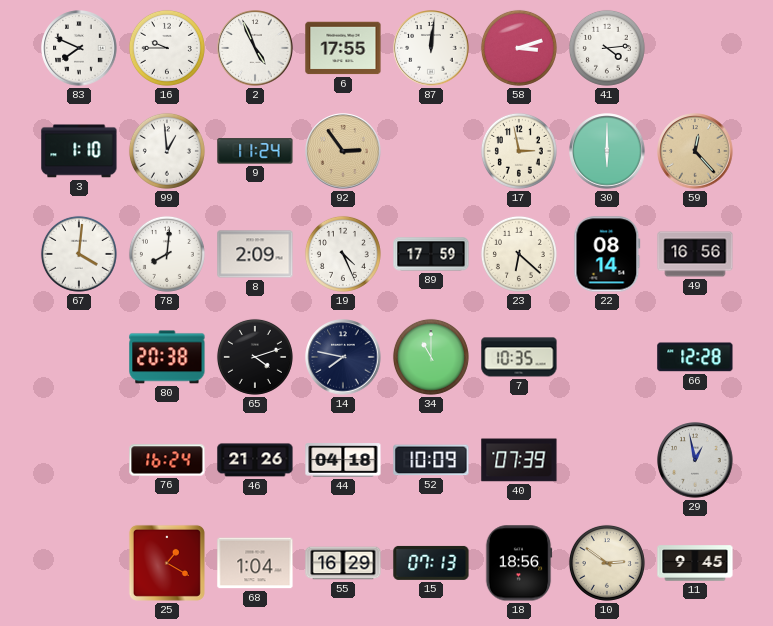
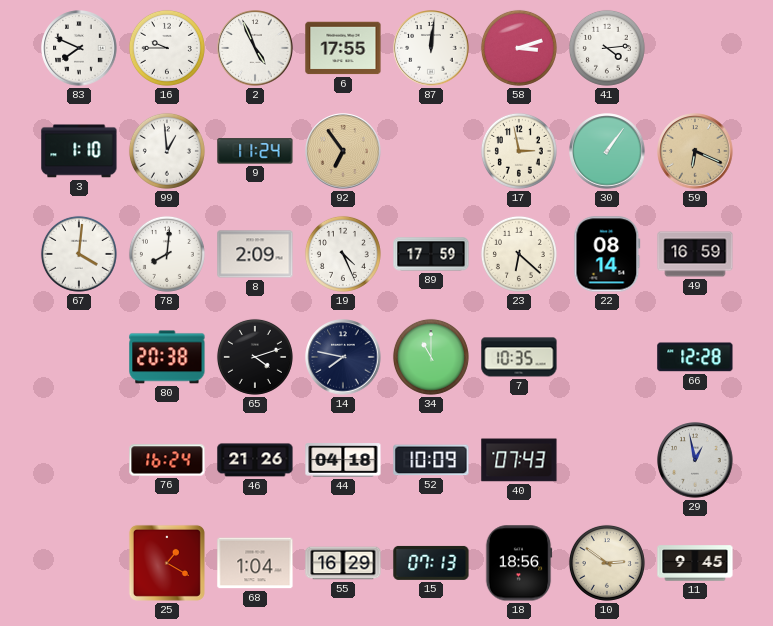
92: 2:54 -> 6:54
30: 6:00 -> 1:06
59: 12:23 -> 6:19
49: 16:56 -> 16:59
40: 07:39 -> 07:43
